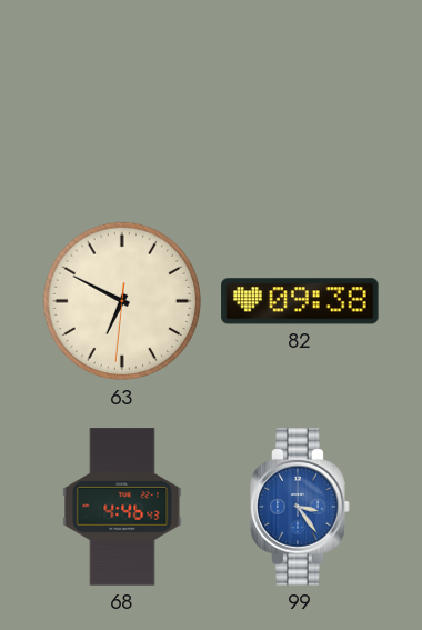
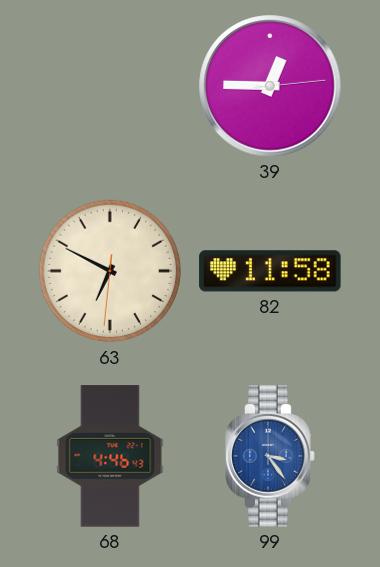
39: none -> 12:45
82: 09:38 -> 11:58
